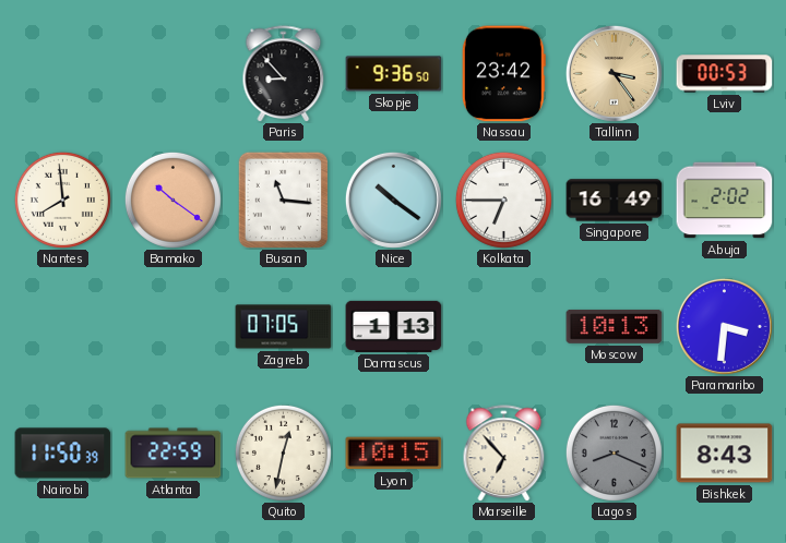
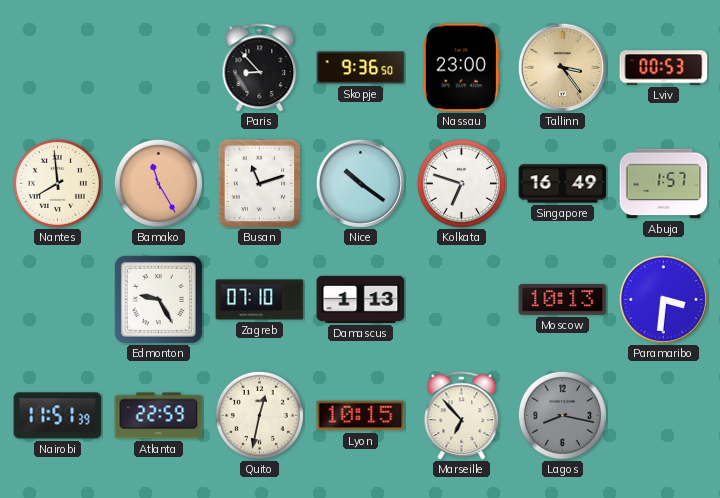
Nassau: 23:42 -> 23:00
Bamako: 10:21 -> 11:25
Busan: 11:16 -> 11:12
Kolkata: 6:45 -> 6:48
Abuja: 2:02 -> 1:57
Edmonton: none -> 9:25
Zagreb: 07:05 -> 07:10
Nairobi: 11:50 -> 11:51
Lagos: 8:19 -> 8:17
Bishkek: 8:43 -> none
